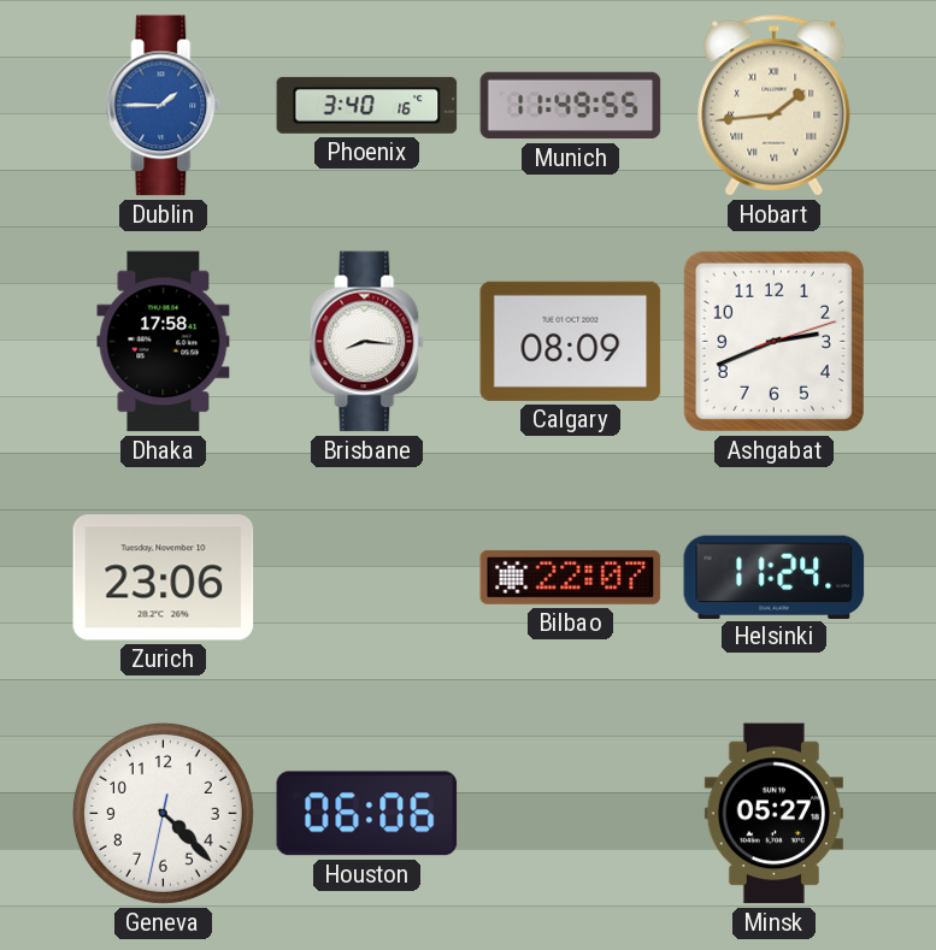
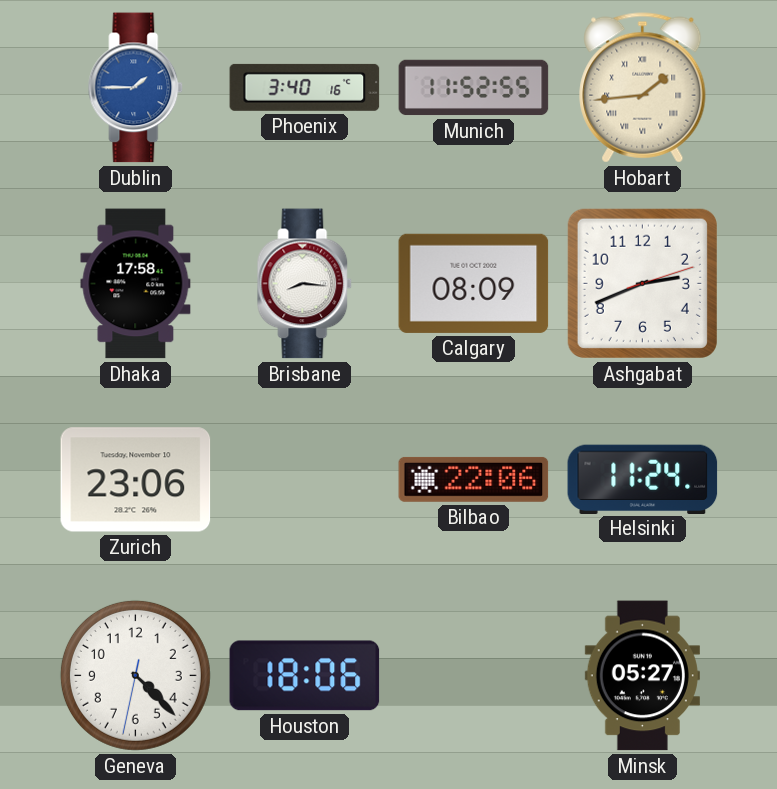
Munich: 11:49 -> 11:52
Bilbao: 22:07 -> 22:06
Houston: 06:06 -> 18:06
